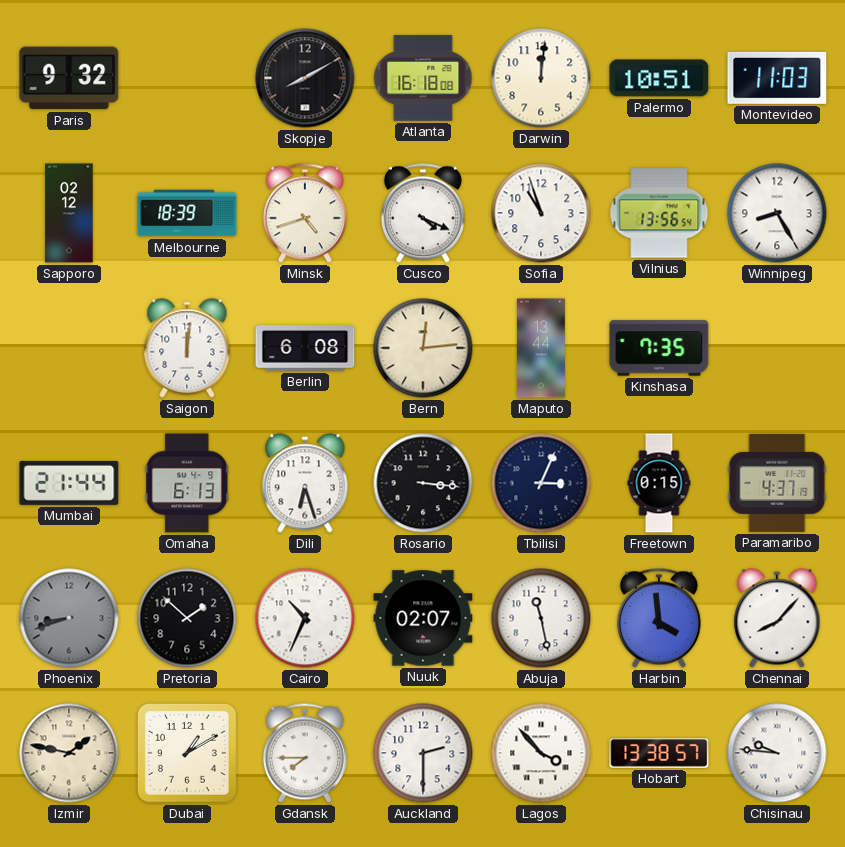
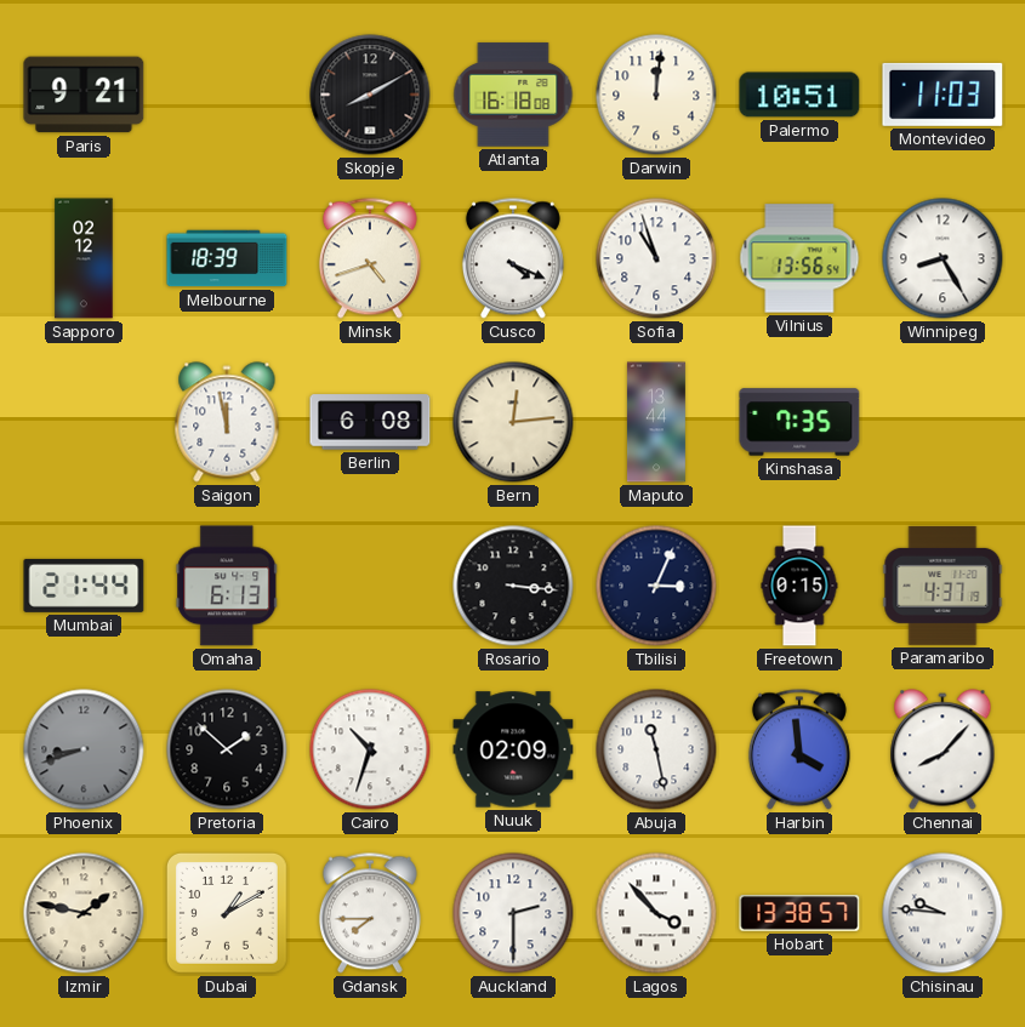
Paris: 9:32 -> 9:21
Saigon: 12:01 -> 11:58
Dili: 6:27 -> none
Cairo: 10:34 -> 10:33
Nuuk: 02:07 -> 02:09
